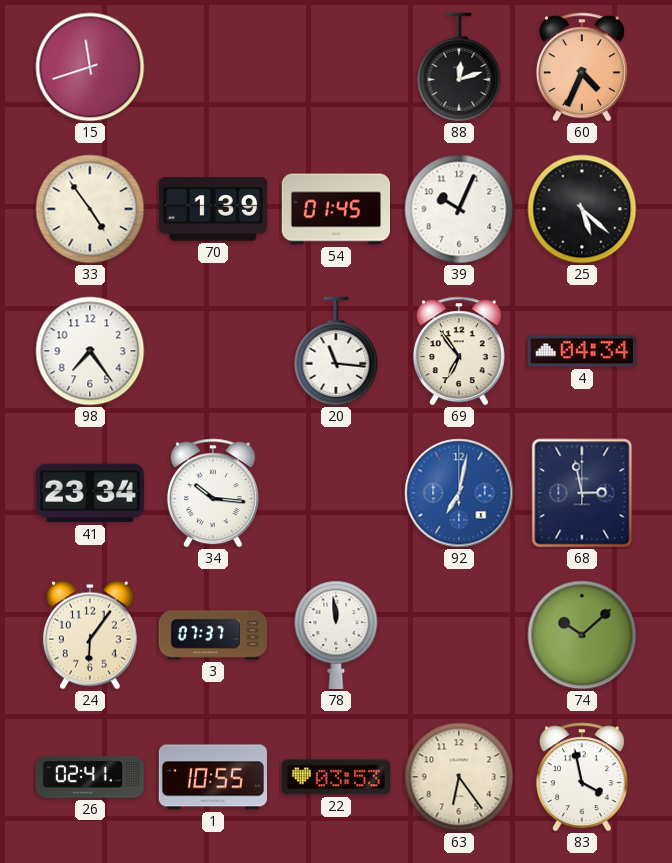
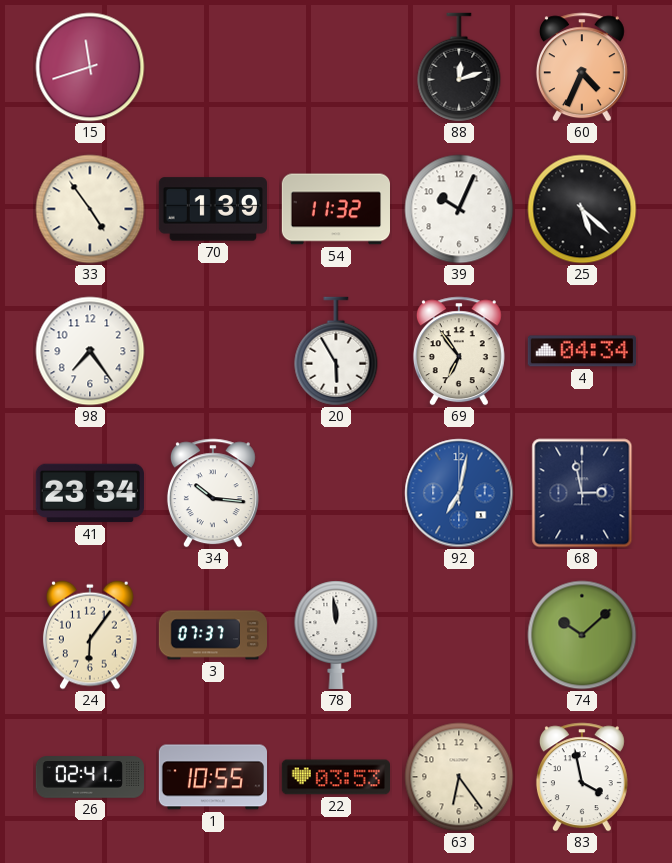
54: 01:45 -> 11:32
20: 11:16 -> 5:55
